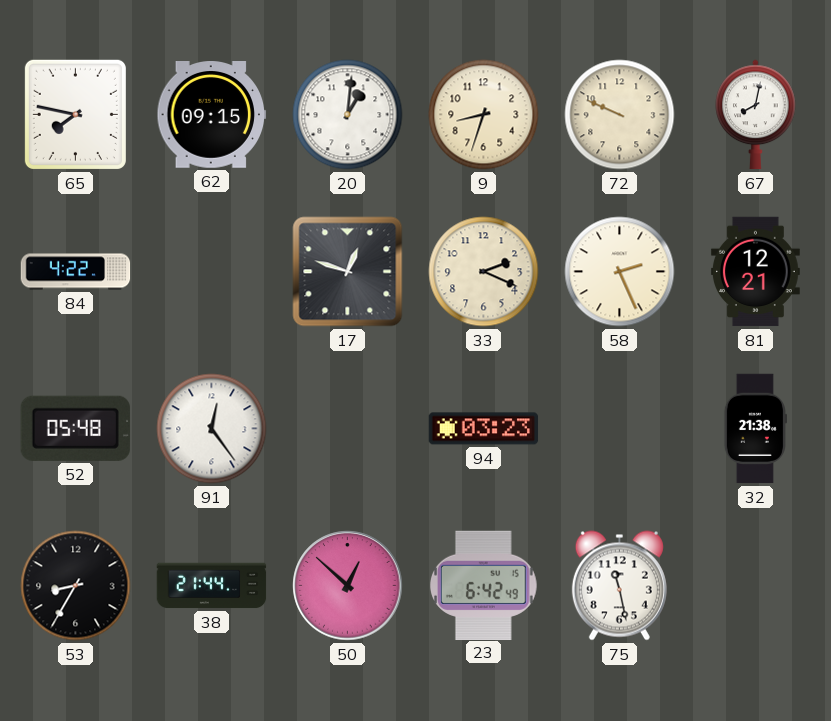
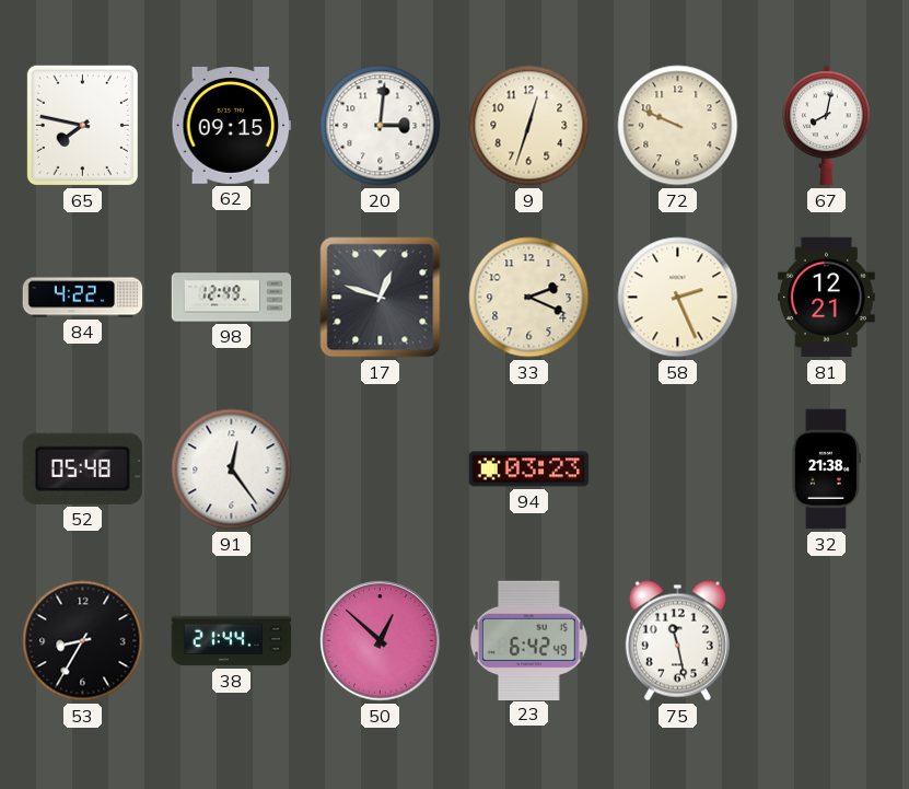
20: 1:01 -> 3:01
9: 8:33 -> 12:33
98: none -> 12:49
